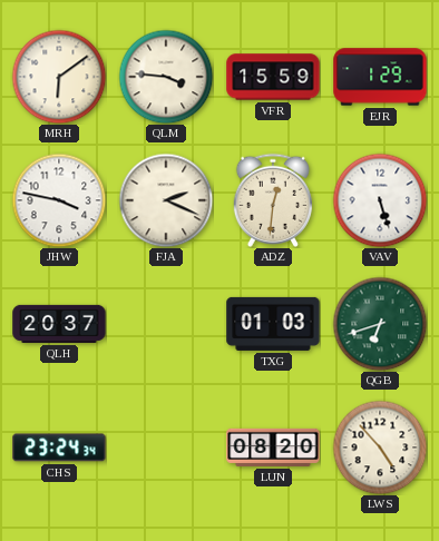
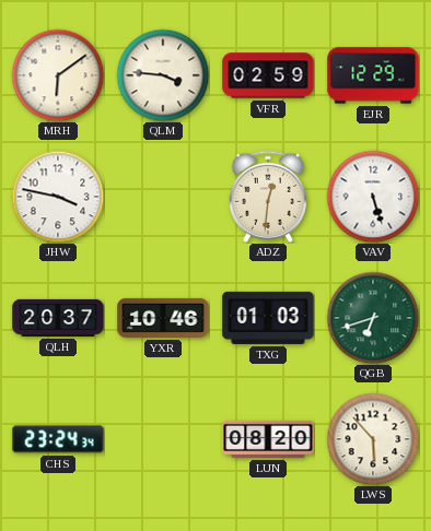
VFR: 15:59 -> 02:59
EJR: 1:29 -> 12:29
FJA: 2:19 -> none
YXR: none -> 10:46
LWS: 4:53 -> 5:53
